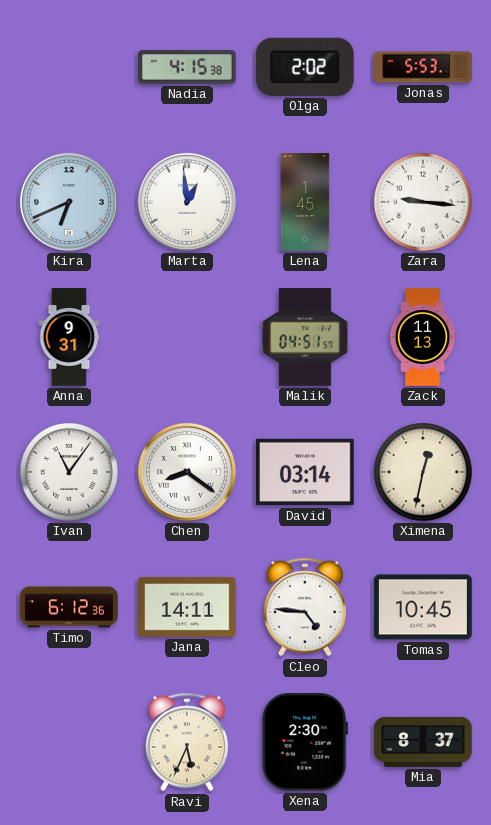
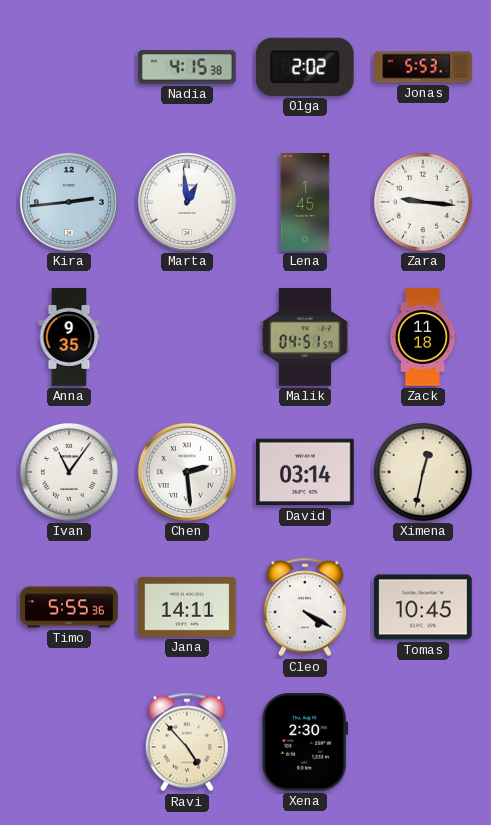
Kira: 6:41 -> 2:44
Anna: 9:31 -> 9:35
Zack: 11:13 -> 11:18
Chen: 8:21 -> 2:29
Timo: 6:12 -> 5:55
Cleo: 4:46 -> 4:20
Ravi: 5:34 -> 4:53
Mia: 8:37 -> none
